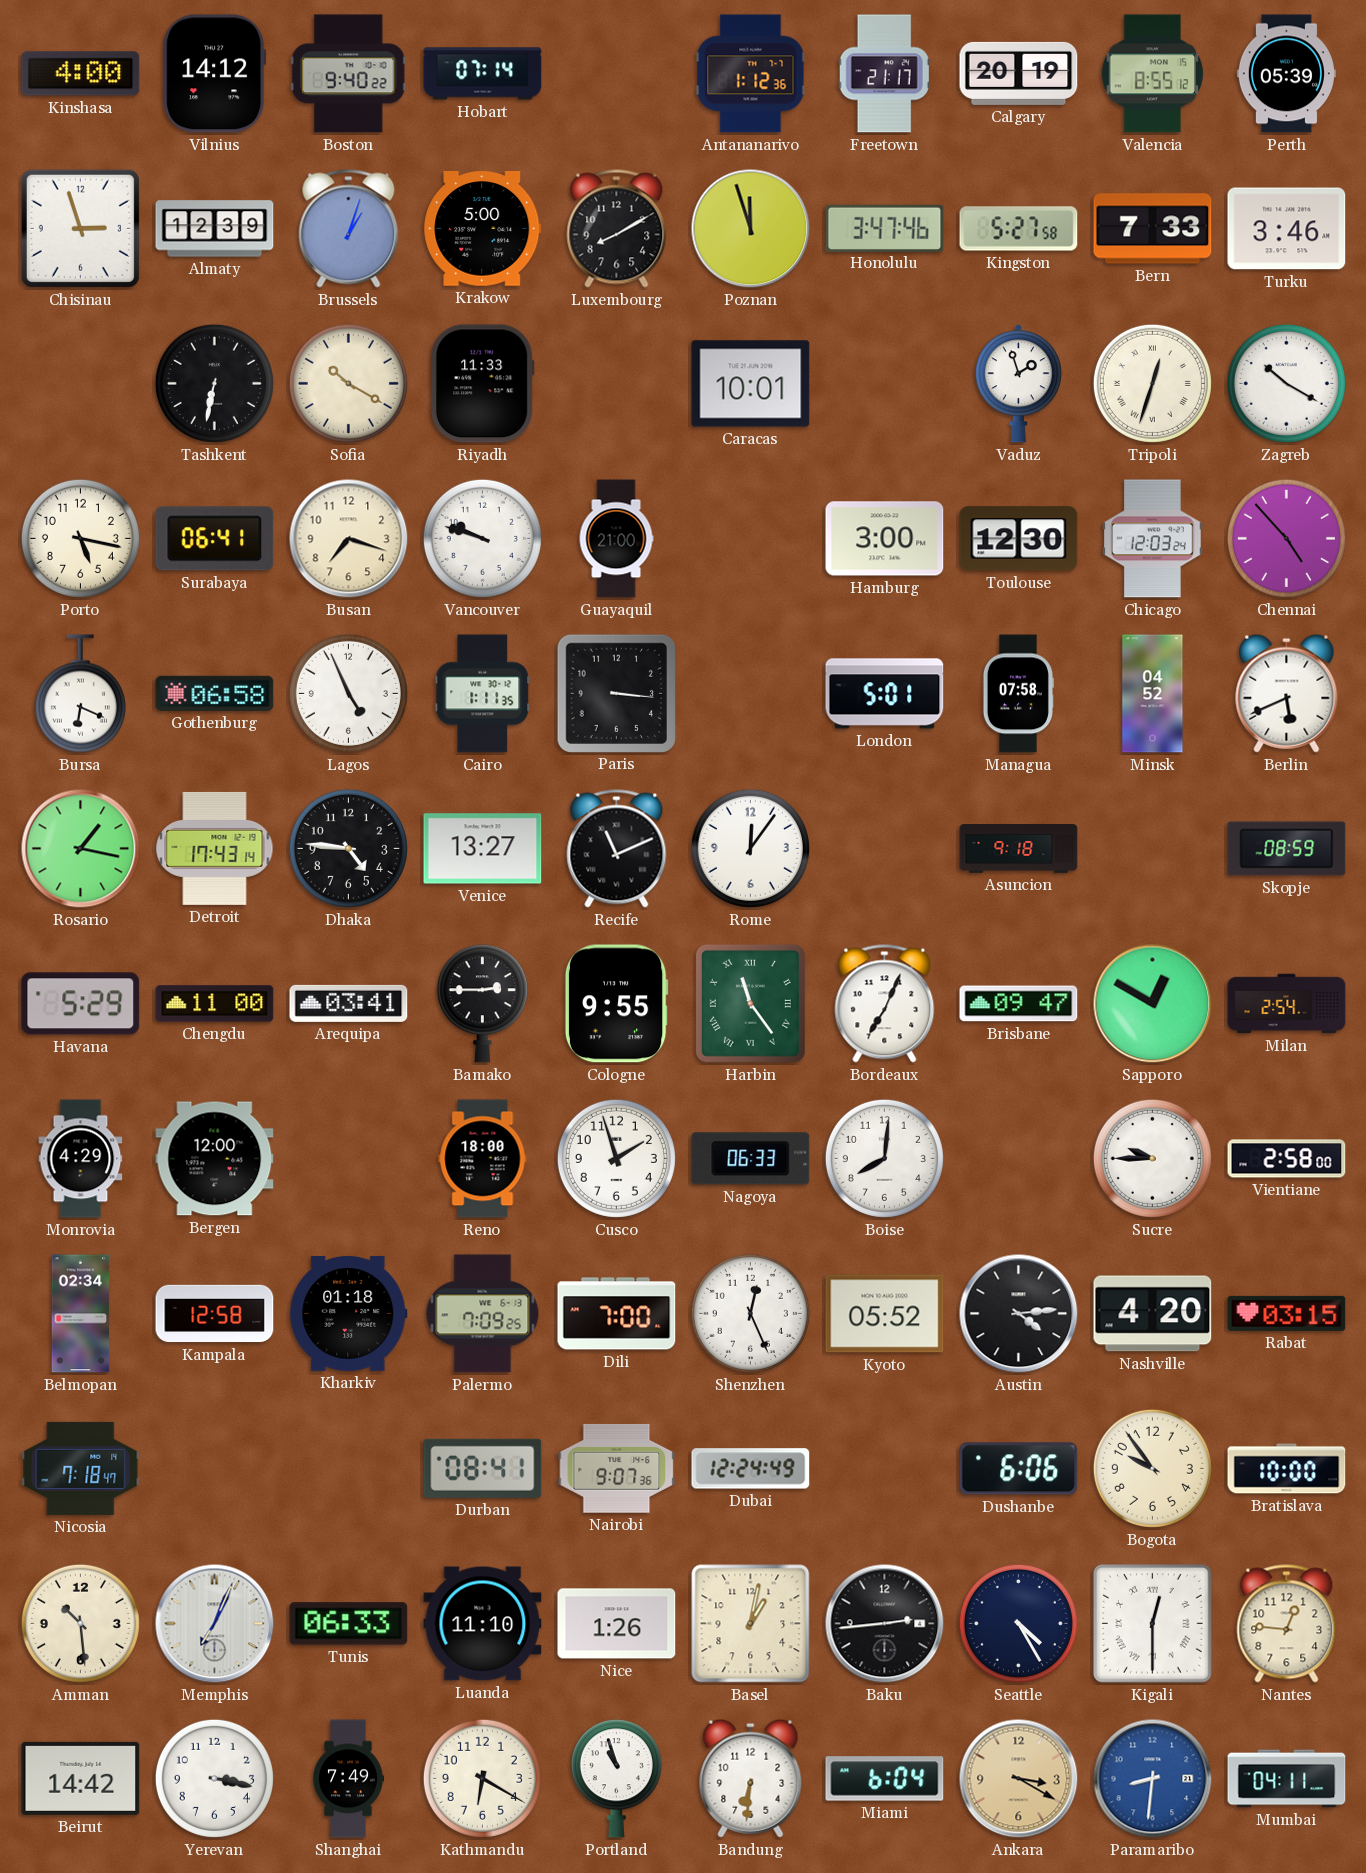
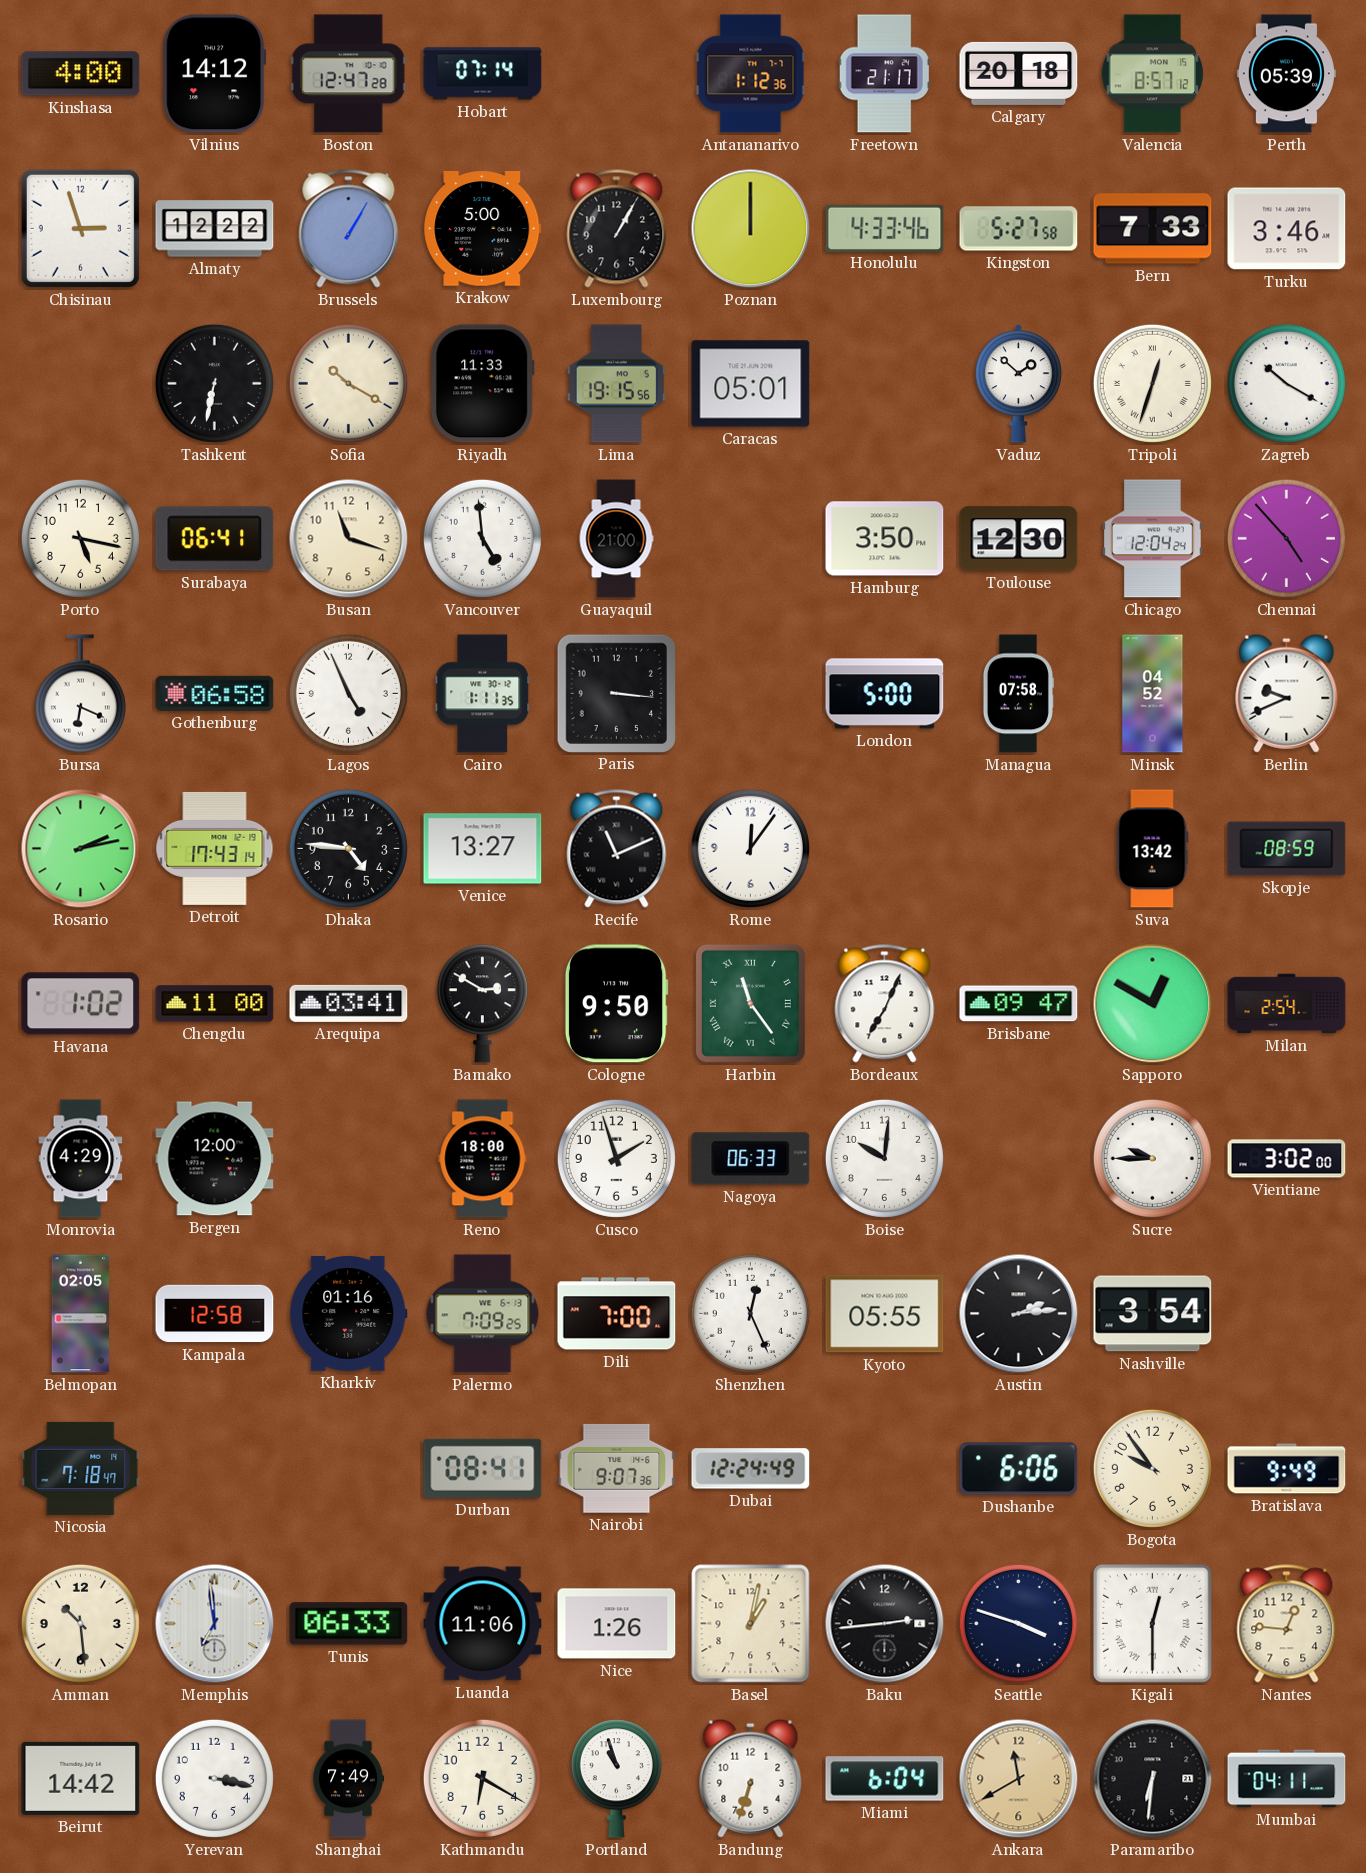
Boston: 9:40 -> 12:47
Calgary: 20:19 -> 20:18
Valencia: 8:55 -> 8:57
Almaty: 12:39 -> 12:22
Brussels: 1:03 -> 1:05
Luxembourg: 8:10 -> 1:05
Poznan: 11:57 -> 12:00
Honolulu: 3:47 -> 4:33
Lima: none -> 19:15
Caracas: 10:01 -> 05:01
Vaduz: 1:57 -> 1:52
Busan: 7:18 -> 11:18
Vancouver: 9:48 -> 4:59
Hamburg: 3:00 -> 3:50
Chicago: 12:03 -> 12:04
London: 5:01 -> 5:00
Berlin: 5:41 -> 9:41
Rosario: 1:17 -> 2:13
Asuncion: 9:18 -> none
Suva: none -> 13:42
Havana: 5:29 -> 1:02
Bamako: 2:45 -> 2:50
Cologne: 9:55 -> 9:50
Boise: 8:01 -> 10:01
Vientiane: 2:58 -> 3:02
Belmopan: 02:34 -> 02:05
Kharkiv: 01:18 -> 01:16
Kyoto: 05:52 -> 05:55
Austin: 4:14 -> 2:14
Nashville: 4:20 -> 3:54
Rabat: 03:15 -> none
Bratislava: 10:00 -> 9:49
Memphis: 7:04 -> 6:59
Luanda: 11:10 -> 11:06
Seattle: 4:25 -> 3:48
Bandung: 6:31 -> 6:33
Ankara: 3:20 -> 11:40
Paramaribo: 8:31 -> 6:31
Paramaribo dial: blue -> black
